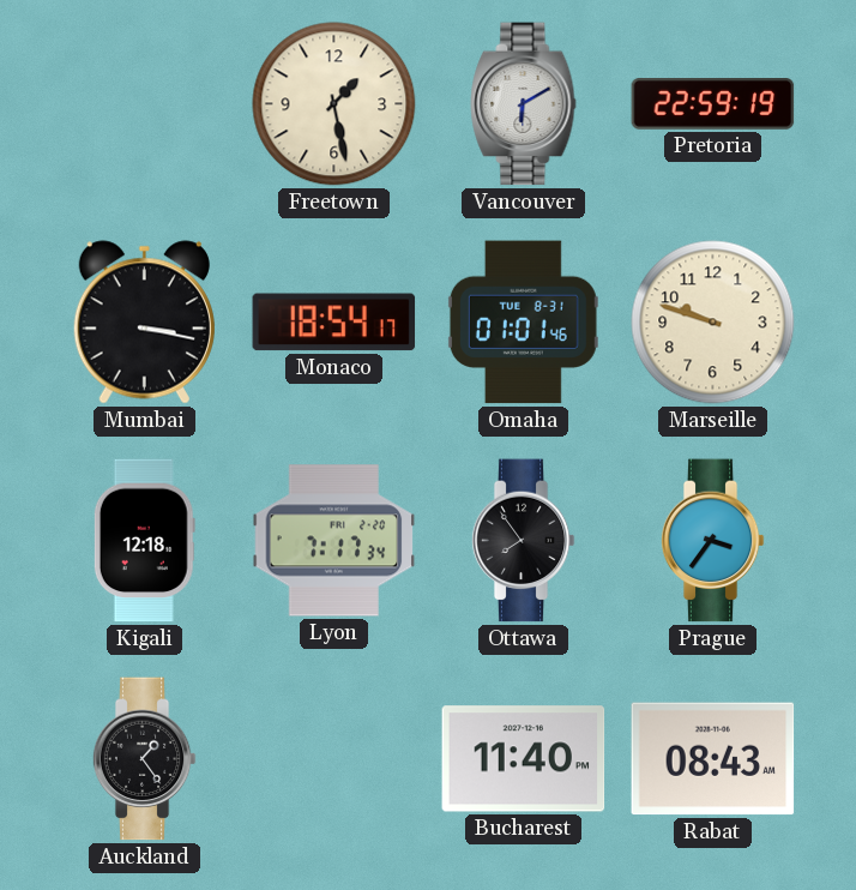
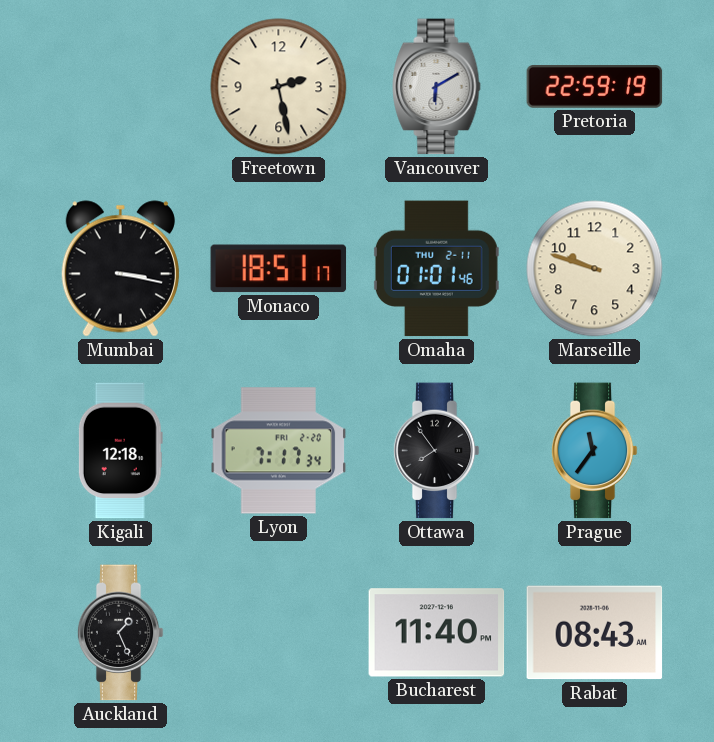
Freetown: 1:28 -> 2:28
Monaco: 18:54 -> 18:51
Omaha date: TUE 8-31 -> THU 2-11
Prague: 3:36 -> 11:36
Auckland: 1:24 -> 1:26
